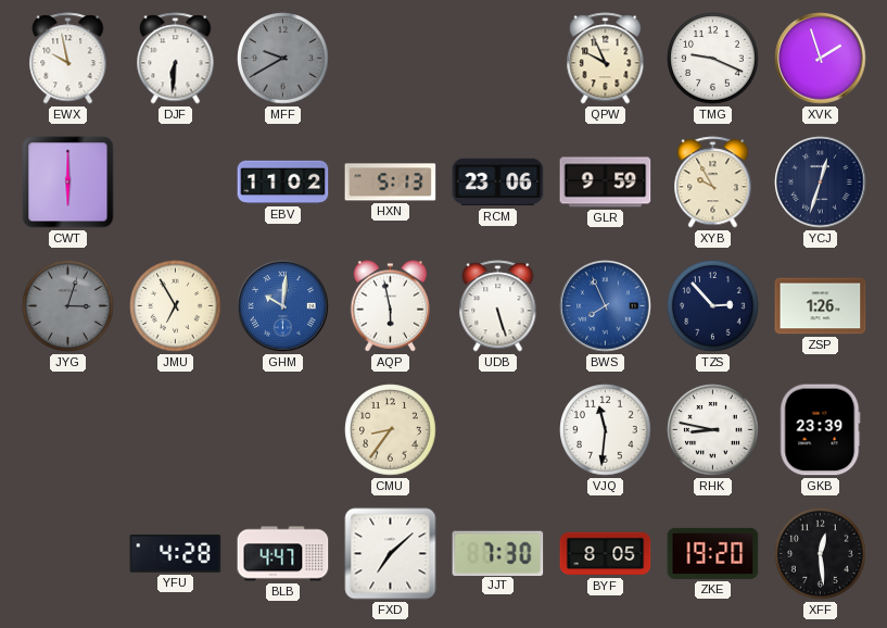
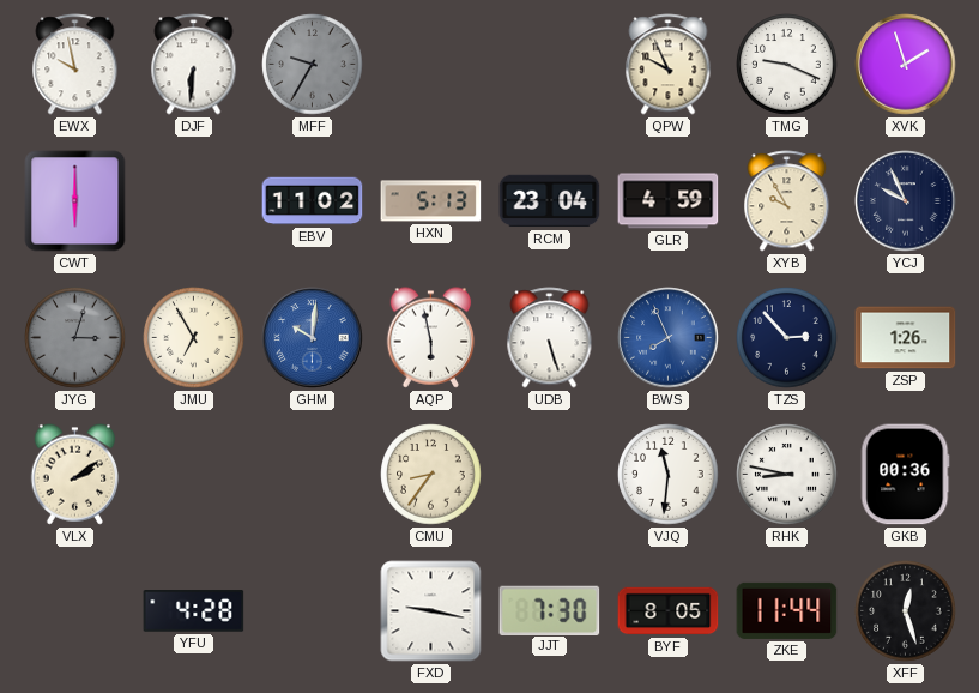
MFF: 9:40 -> 9:35
RCM: 23:06 -> 23:04
GLR: 9:59 -> 4:59
YCJ: 12:33 -> 9:56
VLX: none -> 2:09
GKB: 23:39 -> 00:36
BLB: 4:47 -> none
FXD: 7:08 -> 9:17
ZKE: 19:20 -> 11:44
XFF: 12:29 -> 12:27
